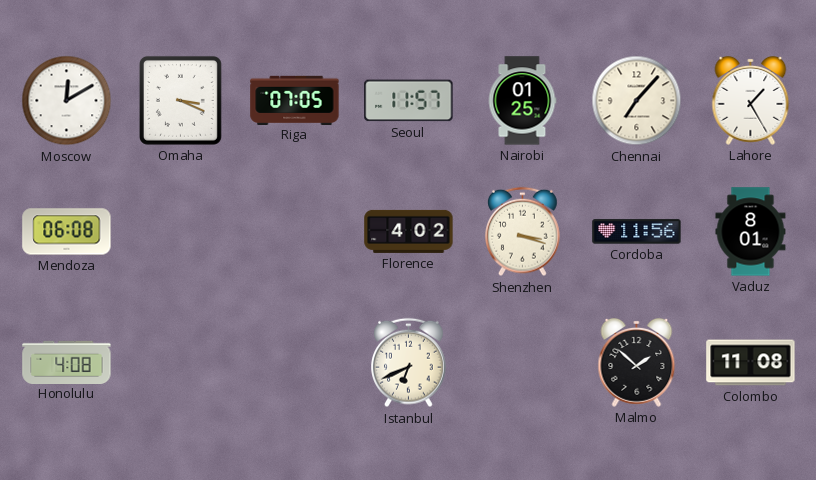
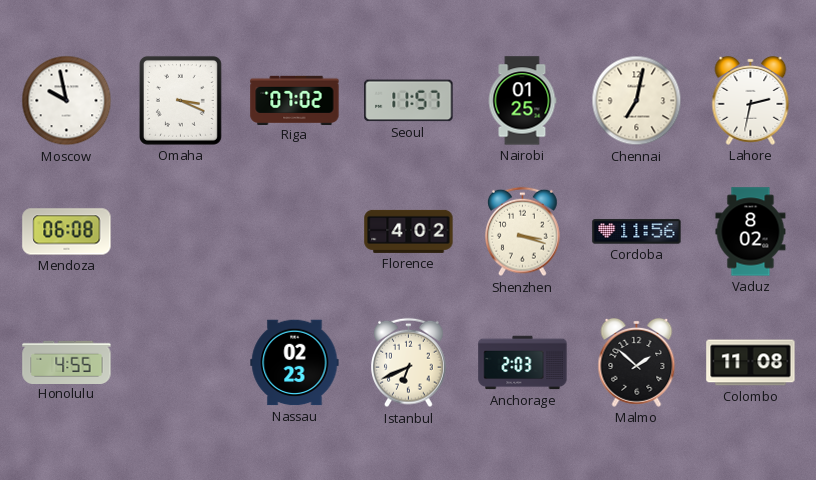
Moscow: 12:10 -> 9:58
Riga: 07:05 -> 07:02
Chennai: 7:07 -> 7:02
Lahore: 1:25 -> 2:32
Vaduz: 8:01 -> 8:02
Honolulu: 4:08 -> 4:55
Nassau: none -> 02:23
Anchorage: none -> 2:03
